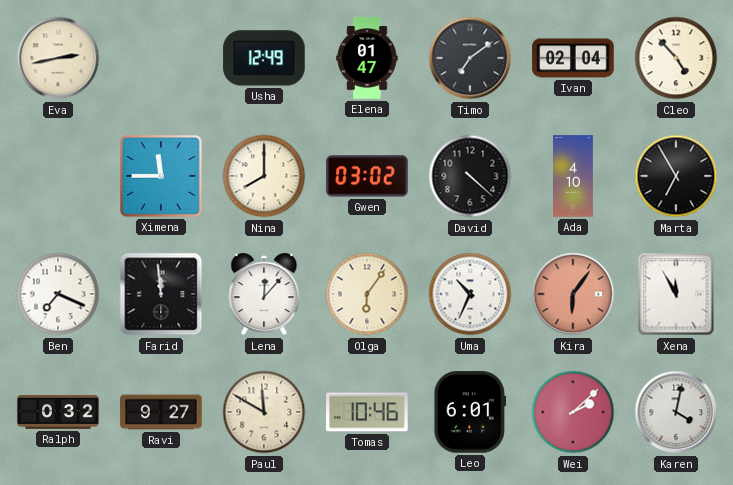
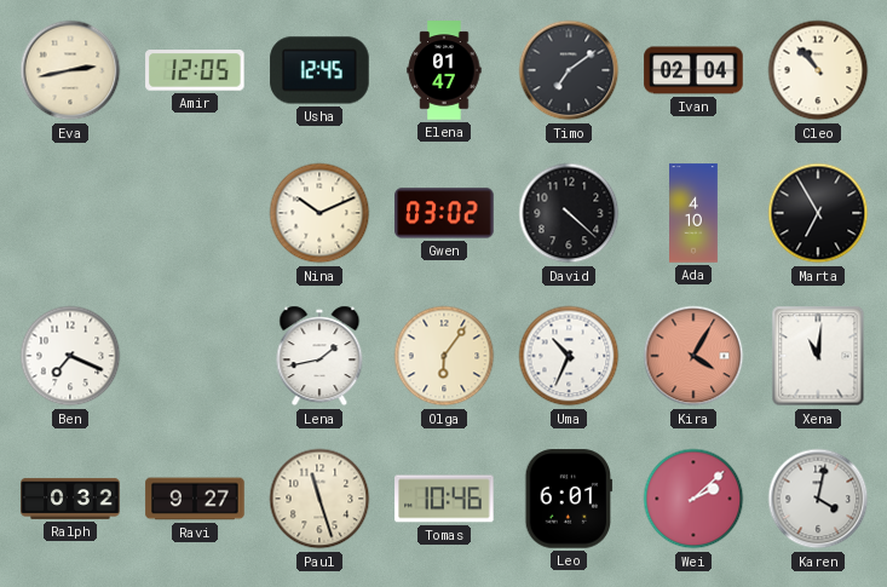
Amir: none -> 12:05
Usha: 12:49 -> 12:45
Cleo: 4:53 -> 10:53
Ximena: 11:45 -> none
Nina: 8:00 -> 10:11
Farid: 11:59 -> none
Lena: 12:07 -> 1:43
Kira: 6:06 -> 4:05
Xena: 11:55 -> 11:01
Paul: 11:50 -> 11:27
